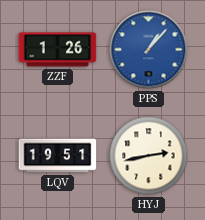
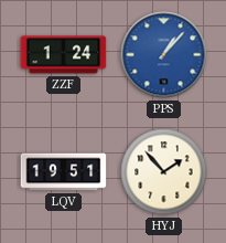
ZZF: 1:26 -> 1:24
HYJ: 2:43 -> 1:53
